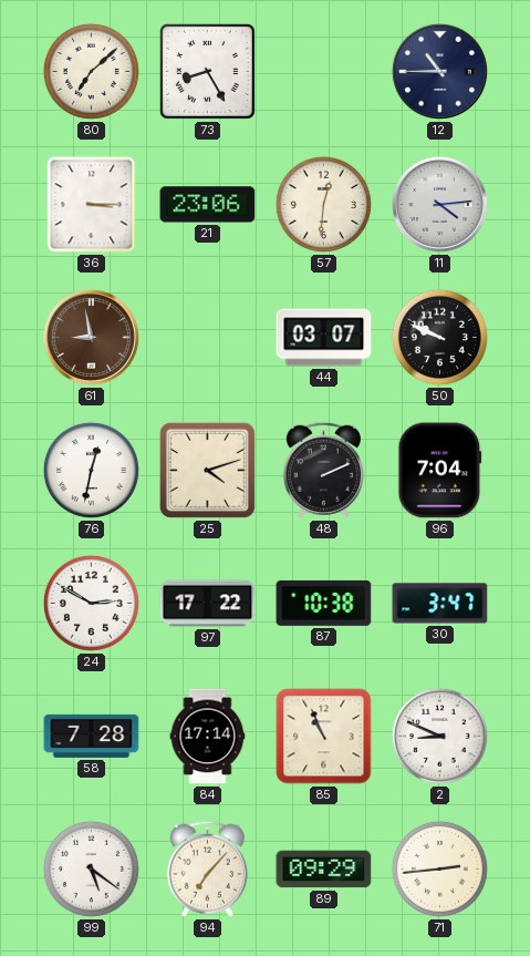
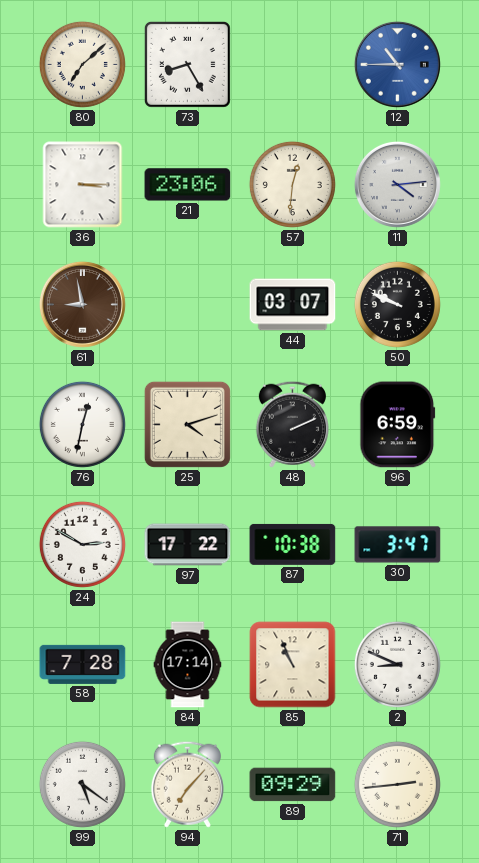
12 dial: navy -> blue
96: 7:04 -> 6:59
